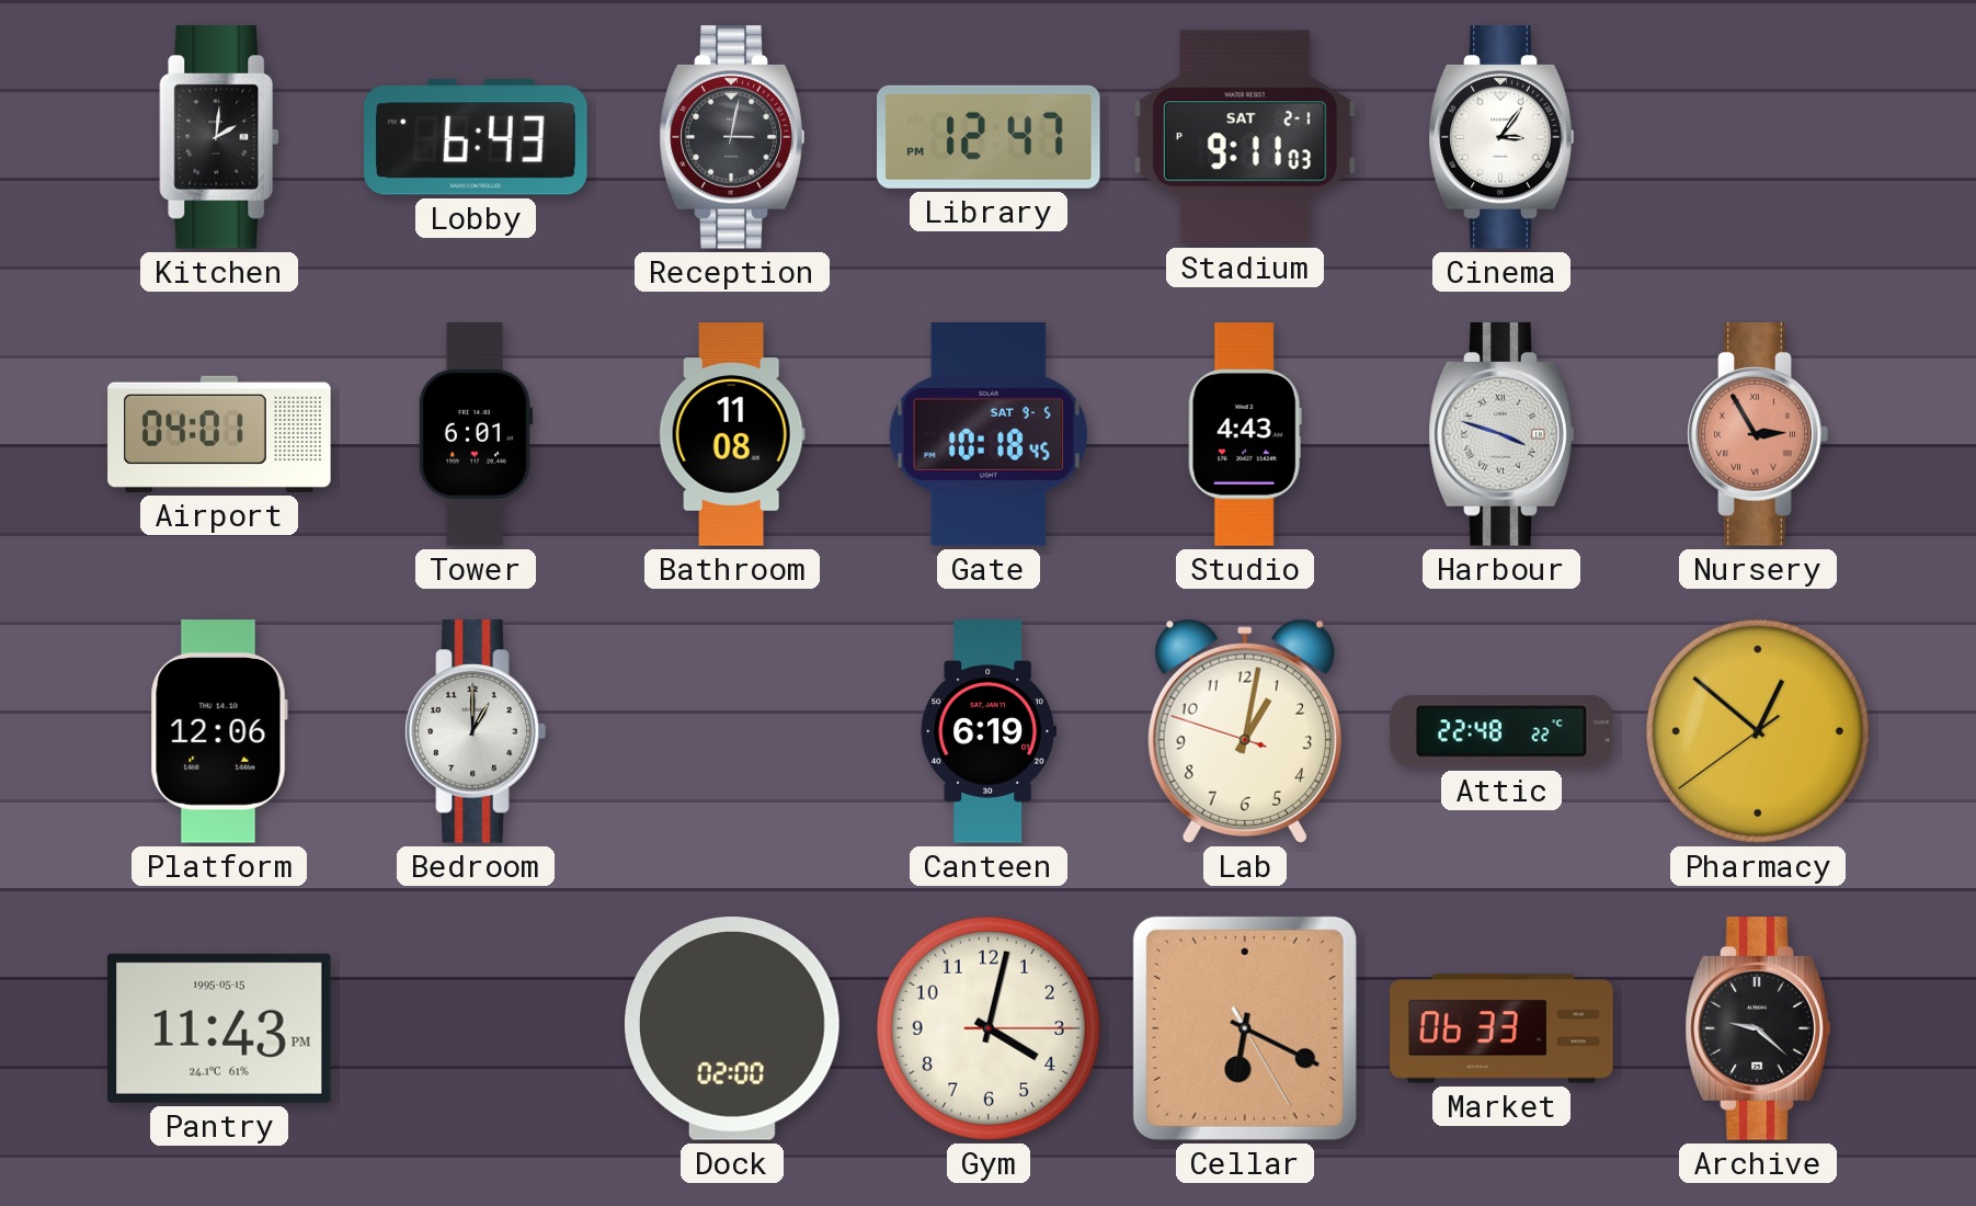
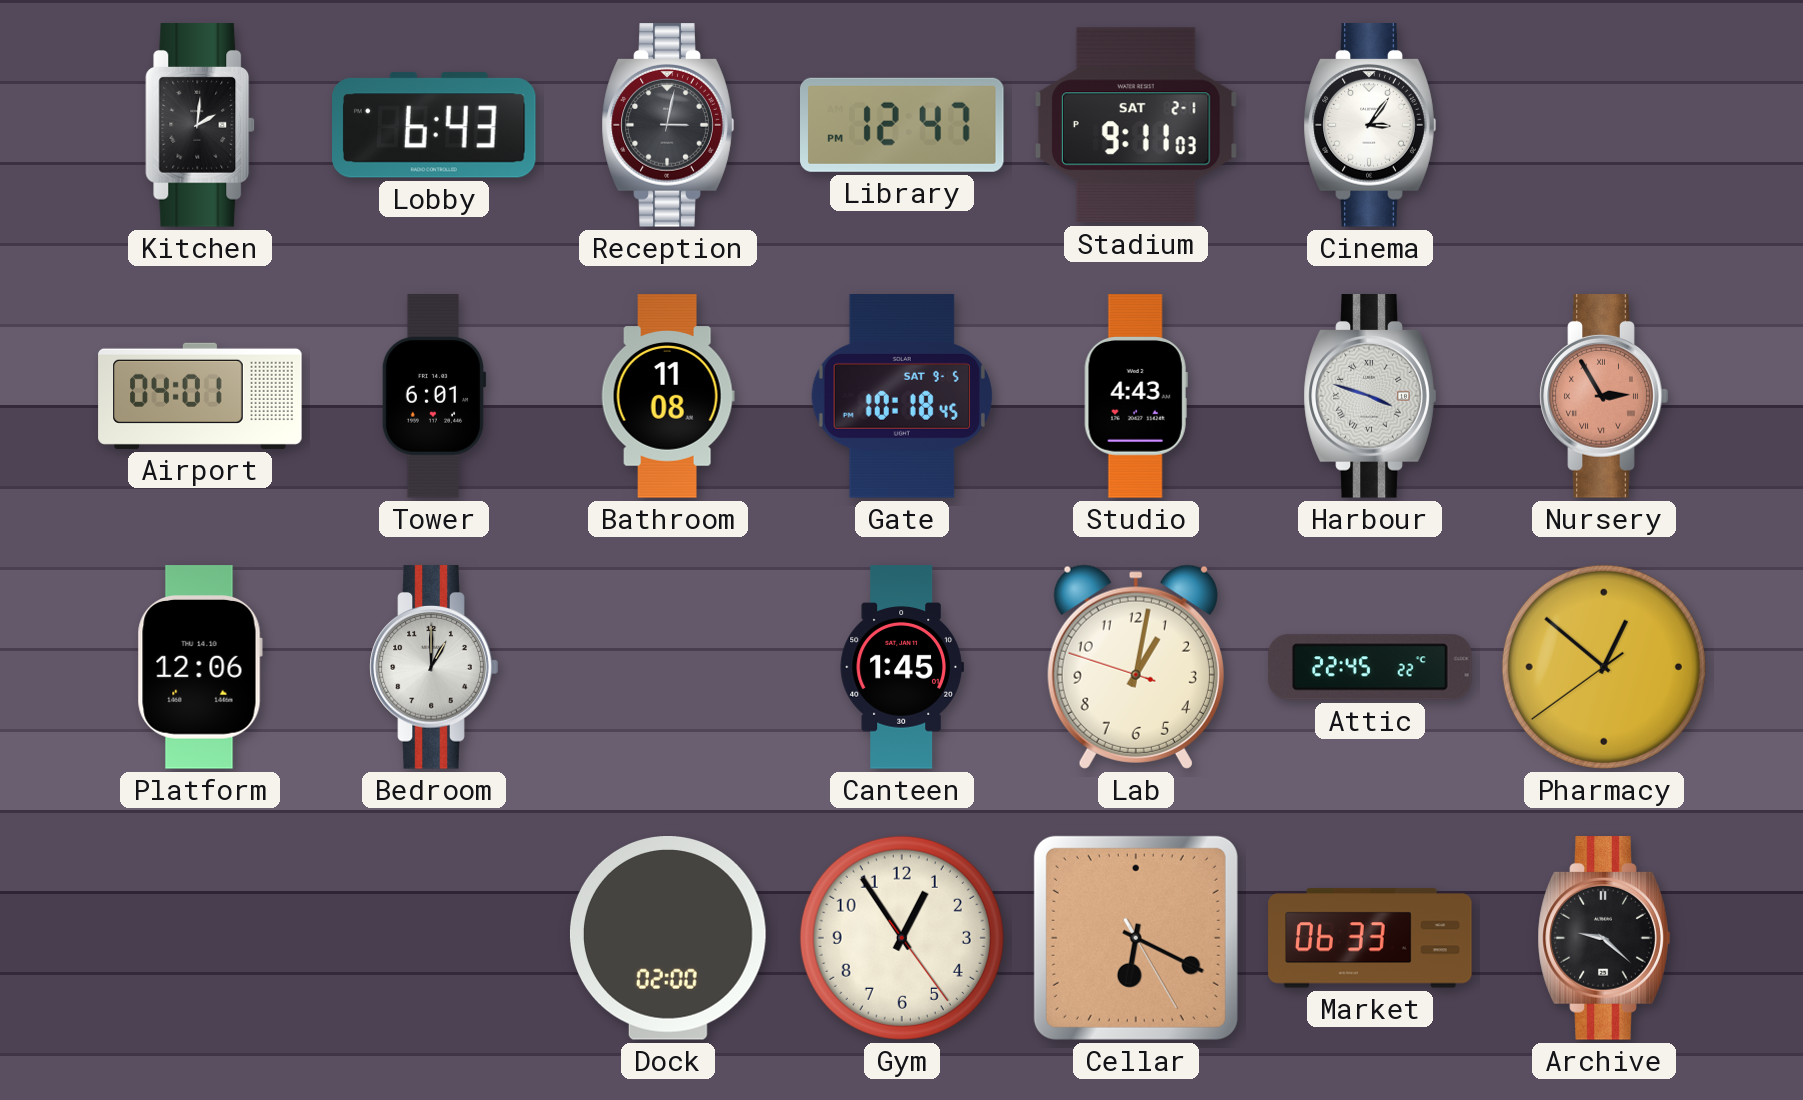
Canteen: 6:19 -> 1:45
Attic: 22:48 -> 22:45
Pantry: 11:43 -> none
Gym: 4:02 -> 12:54
